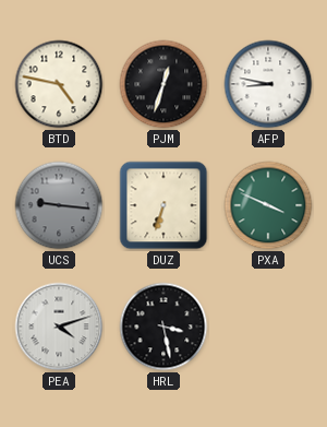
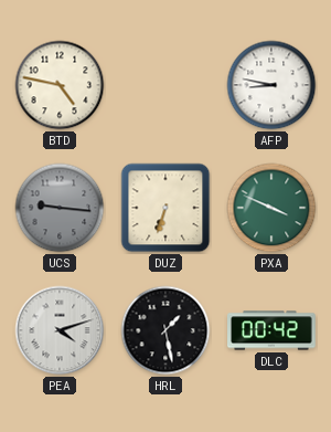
PJM: 12:33 -> none
HRL: 3:28 -> 1:28
DLC: none -> 00:42
